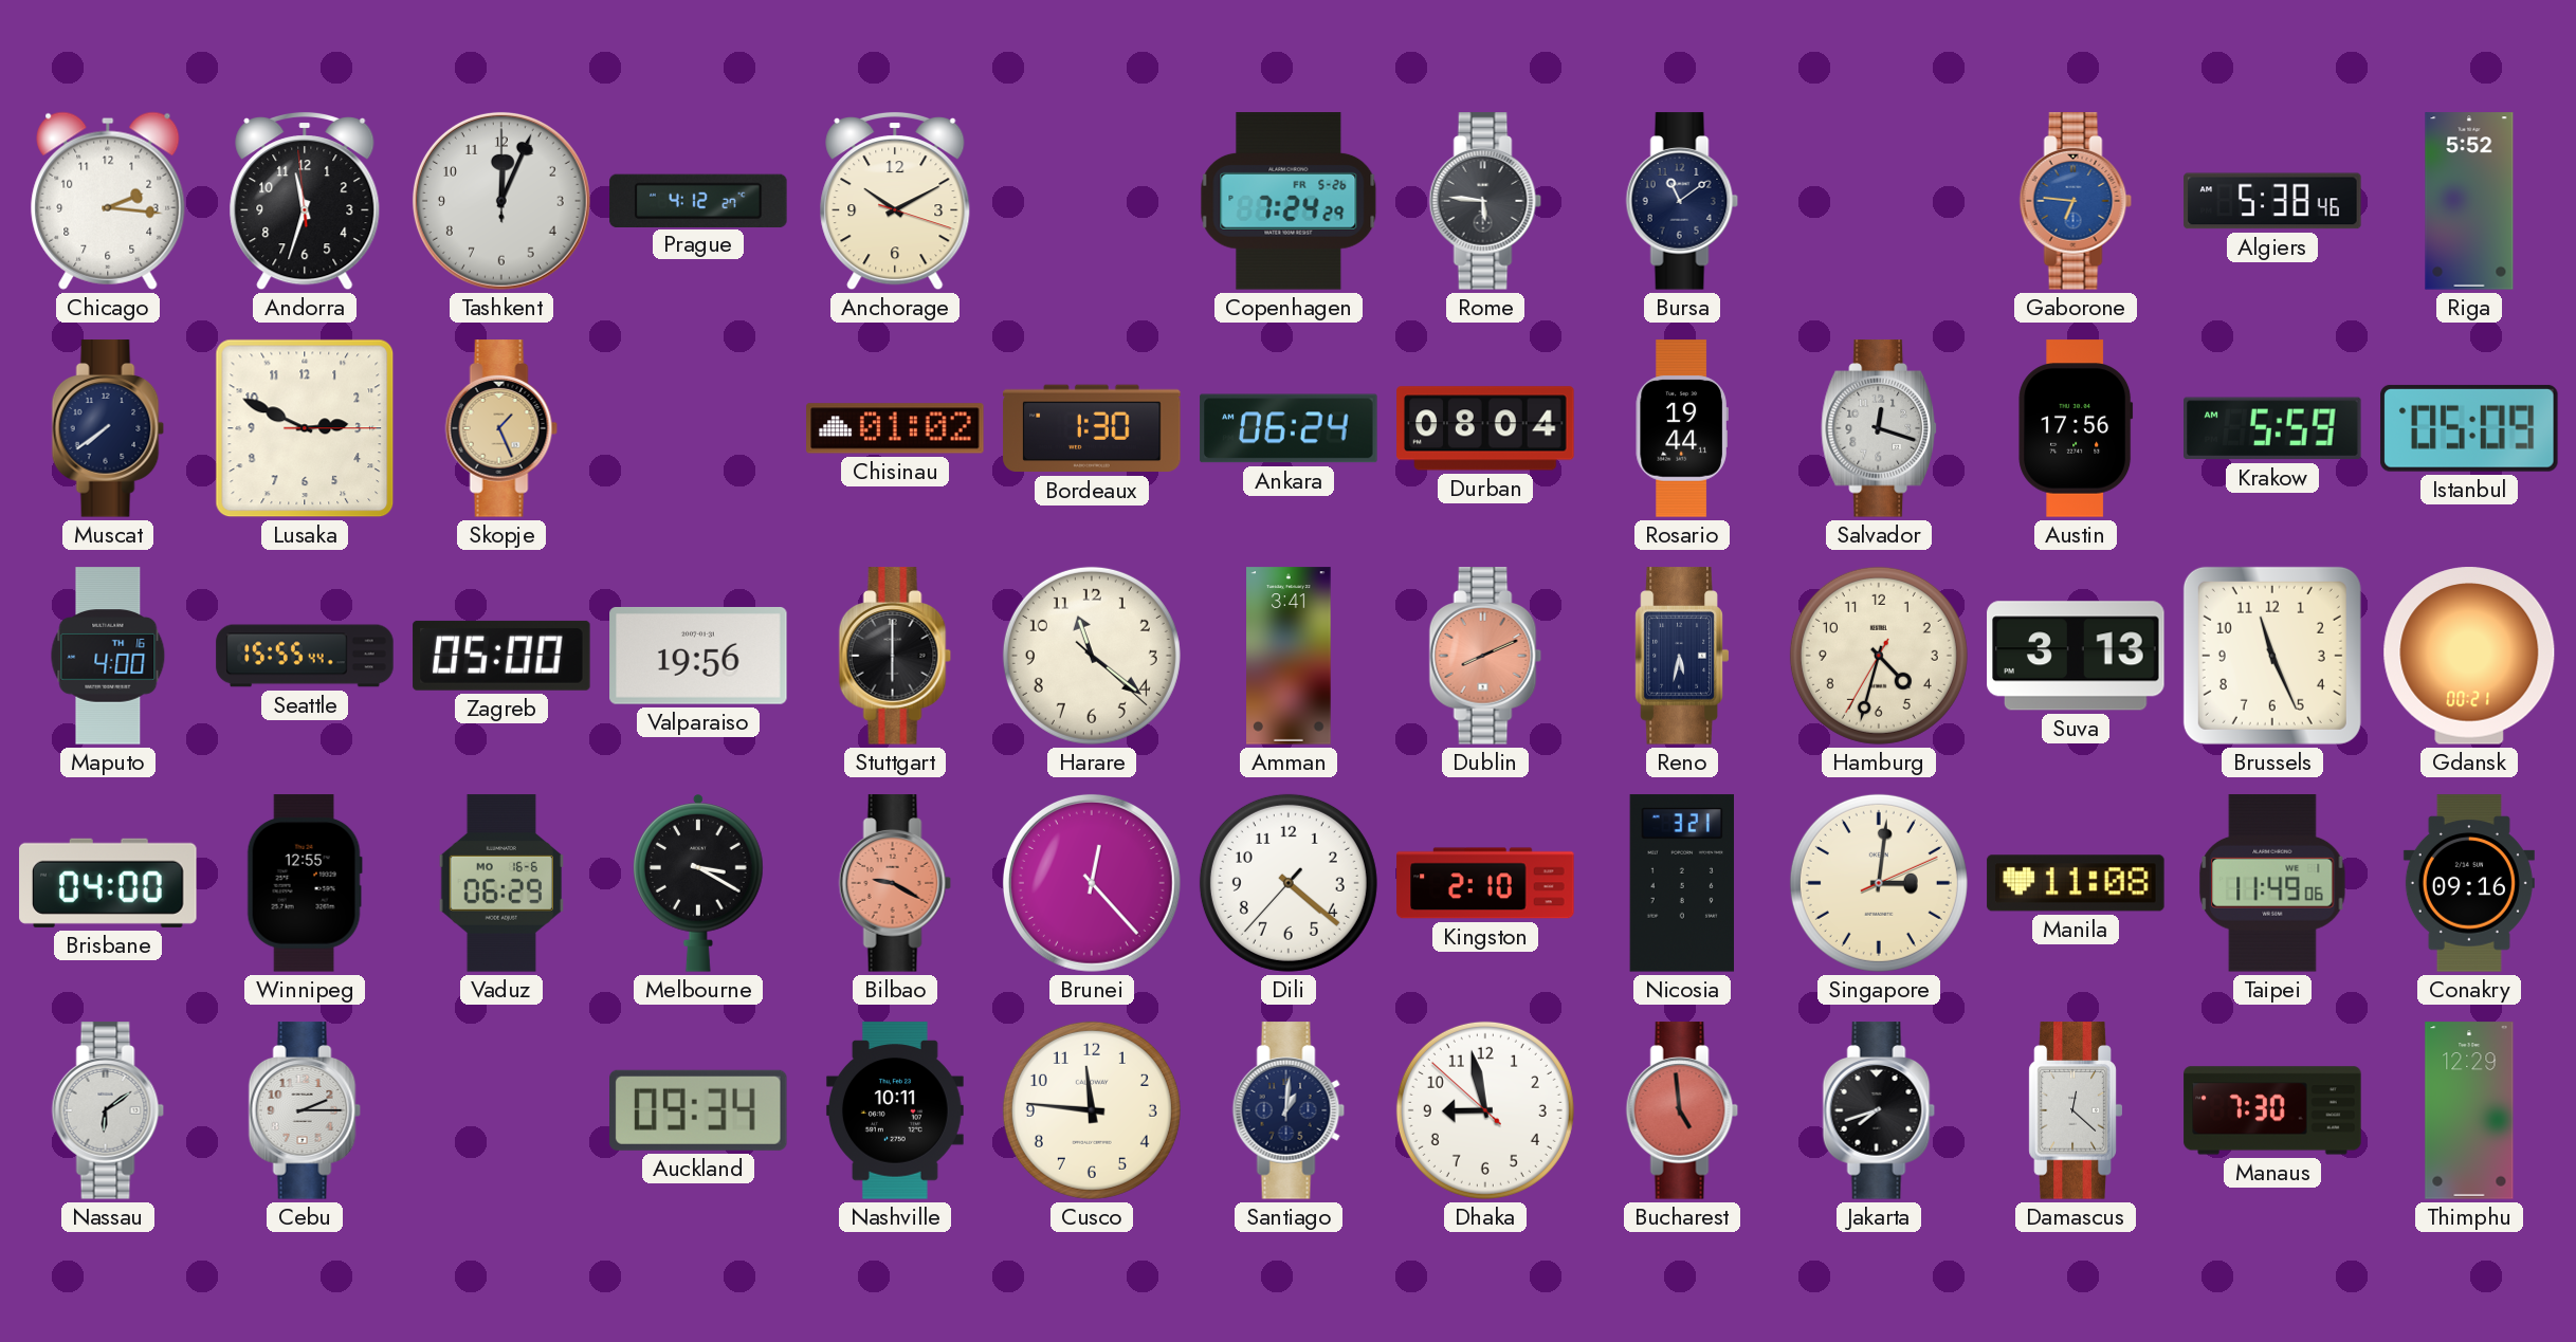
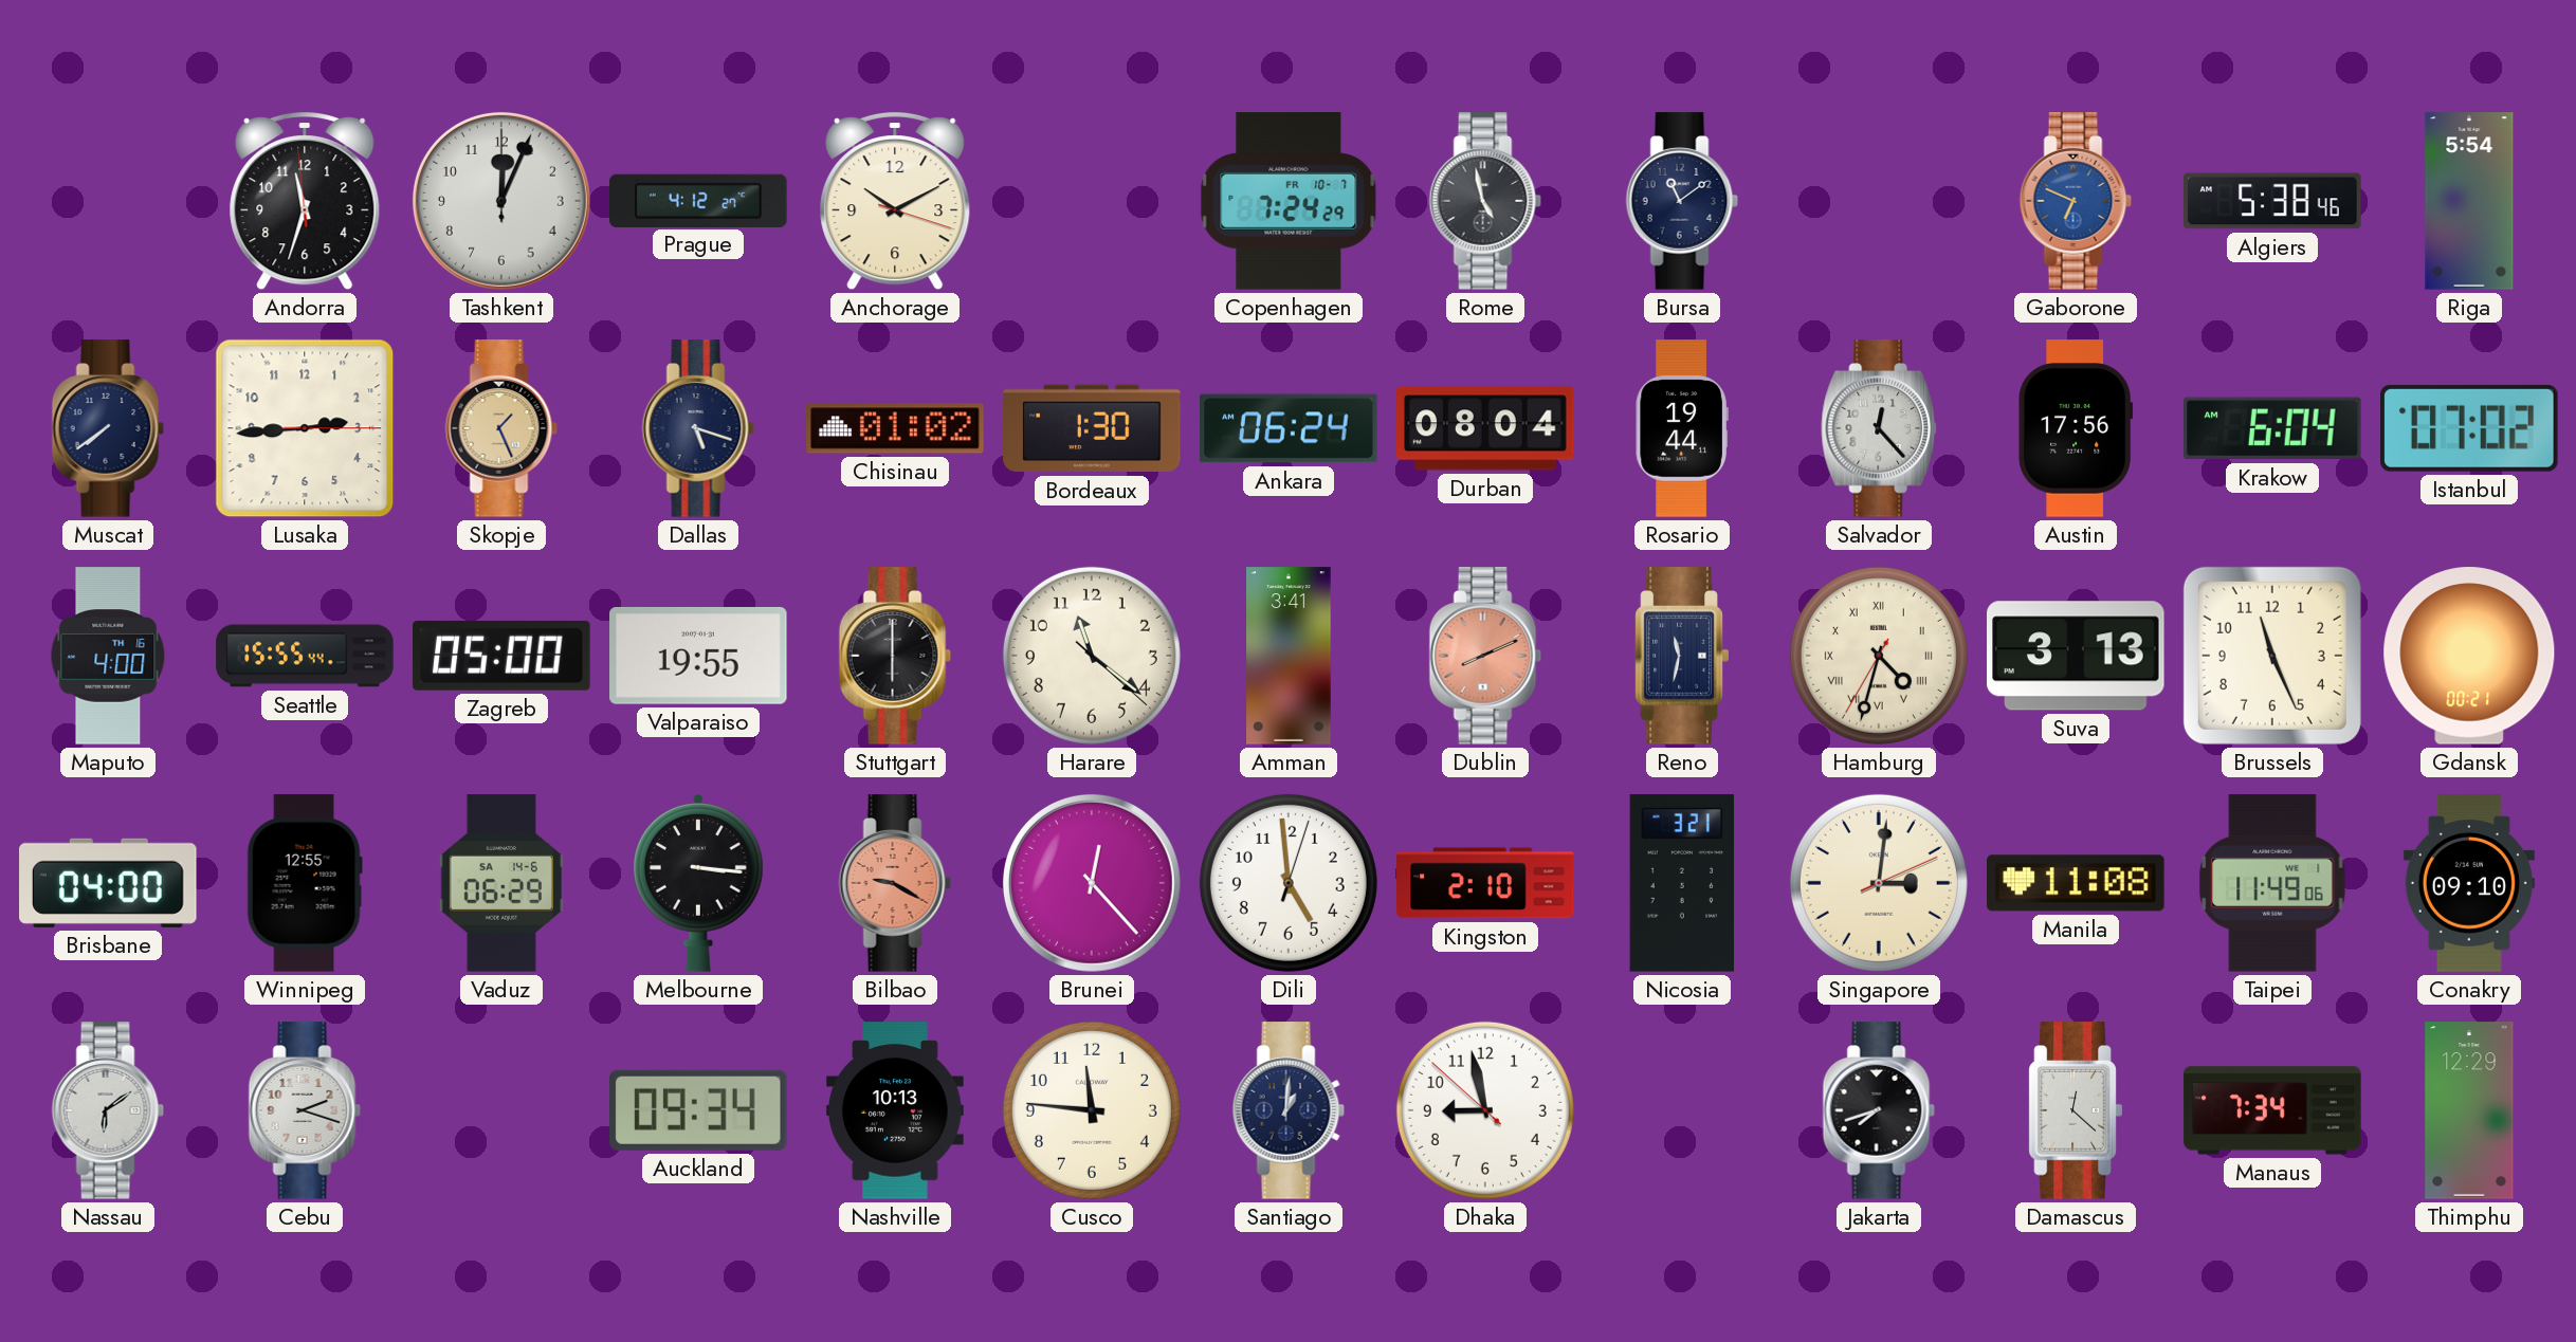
Chicago: 2:16 -> none
Copenhagen date: FR 5-26 -> FR 10-7
Rome: 5:46 -> 4:58
Gaborone: 6:46 -> 6:49
Riga: 5:52 -> 5:54
Lusaka: 2:49 -> 2:44
Dallas: none -> 5:18
Salvador: 12:18 -> 12:23
Krakow: 5:59 -> 6:04
Istanbul: 05:09 -> 07:02
Valparaiso: 19:56 -> 19:55
Reno: 5:32 -> 11:32
Hamburg numerals: Arabic -> Roman
Vaduz date: MO 16-6 -> SA 14-6
Melbourne: 3:20 -> 3:16
Dili: 4:21 -> 4:59
Conakry: 09:16 -> 09:10
Cebu: 2:15 -> 2:18
Nashville: 10:11 -> 10:13
Bucharest: 4:59 -> none
Manaus: 7:30 -> 7:34
